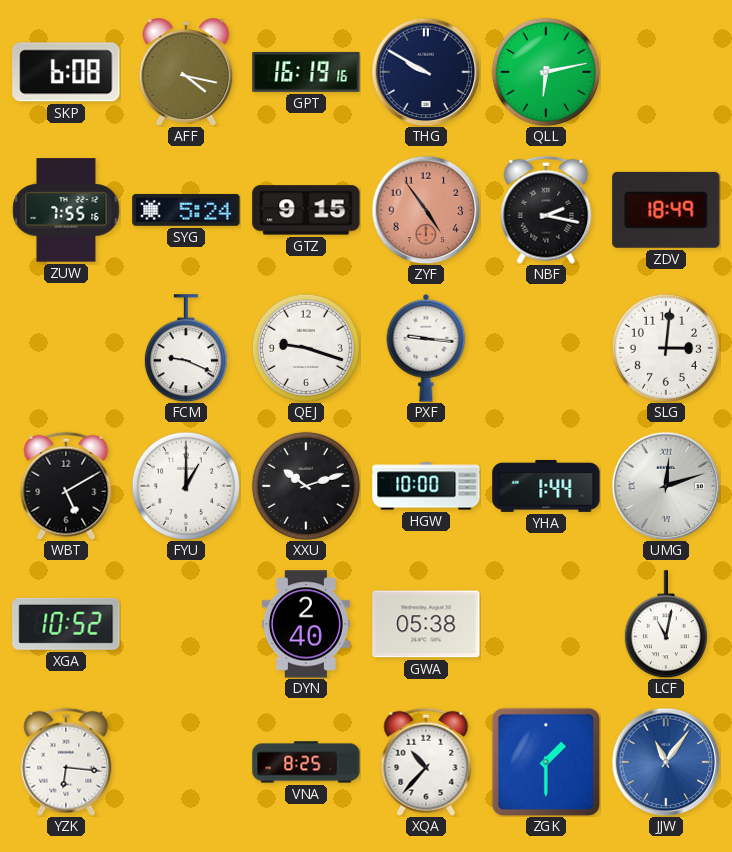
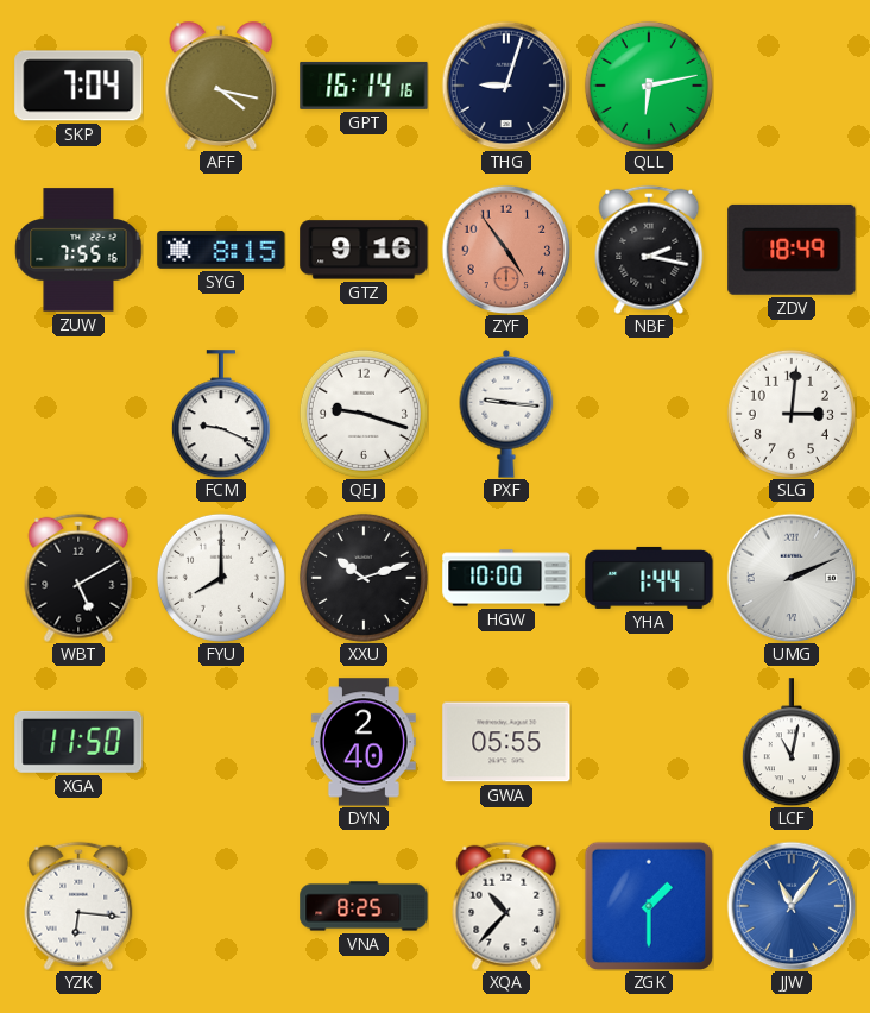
SKP: 6:08 -> 7:04
GPT: 16:19 -> 16:14
THG: 9:50 -> 9:03
SYG: 5:24 -> 8:15
GTZ: 9:15 -> 9:16
FYU: 1:00 -> 8:00
UMG: 12:12 -> 2:11
XGA: 10:52 -> 11:50
GWA: 05:38 -> 05:55
